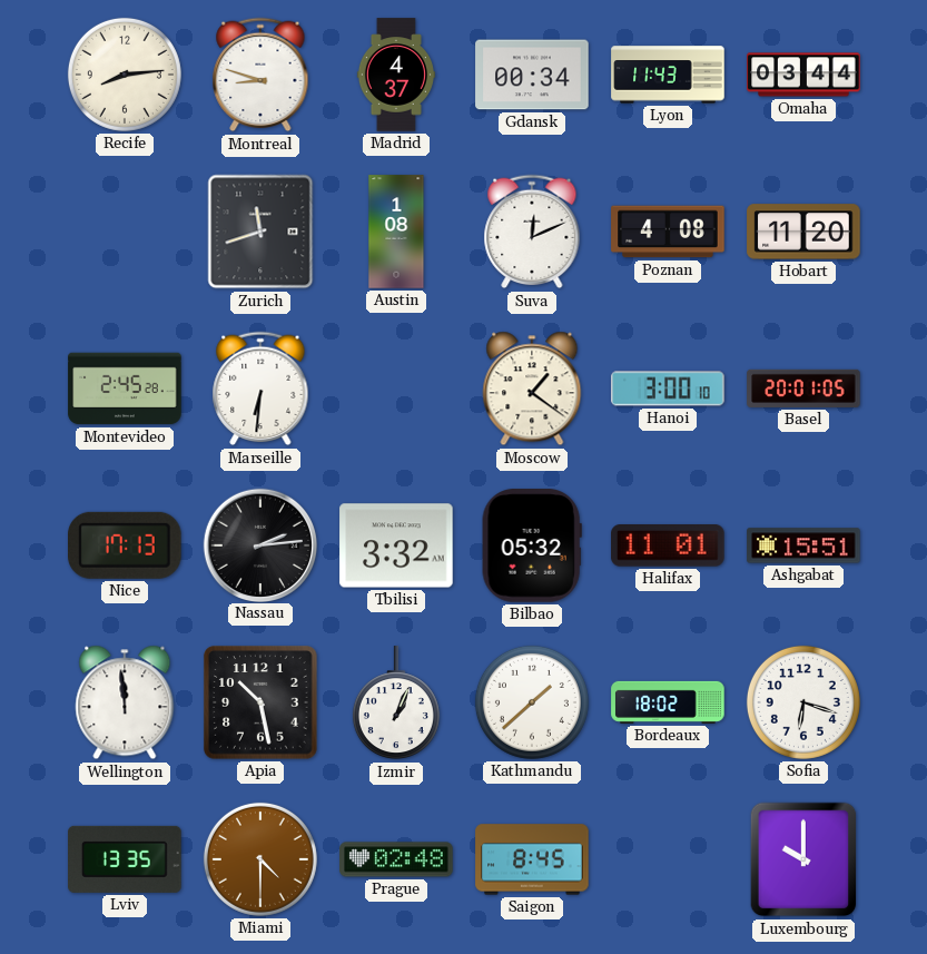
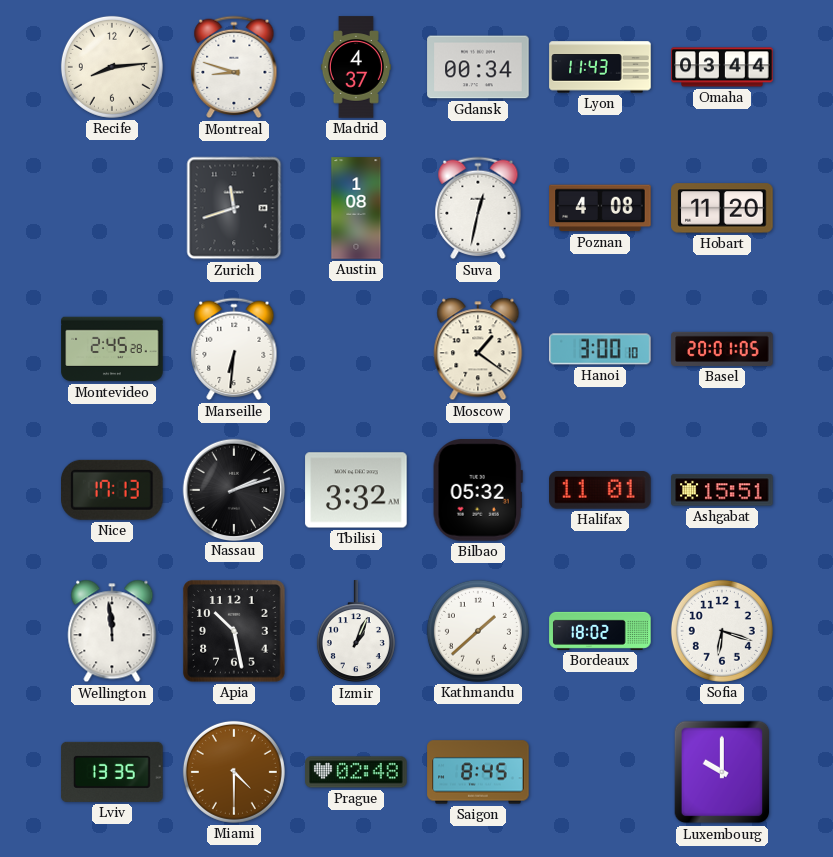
Suva: 12:11 -> 12:32
Nassau: 2:14 -> 2:12
